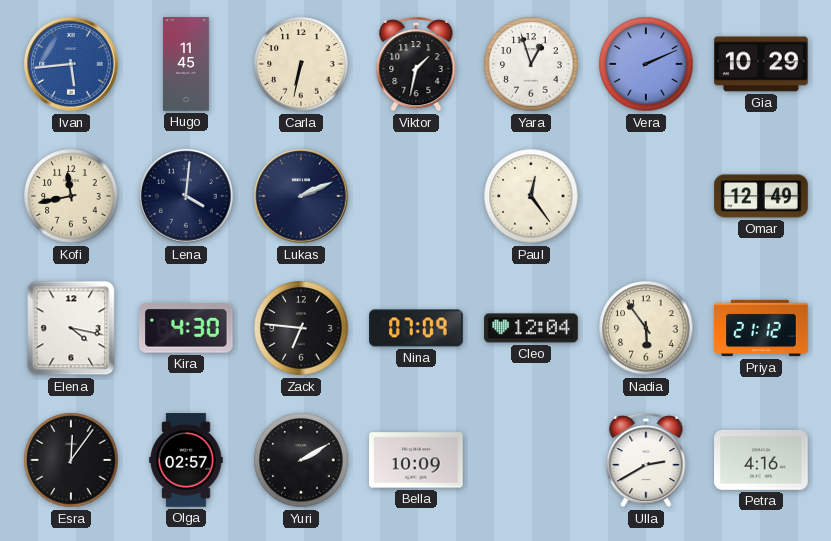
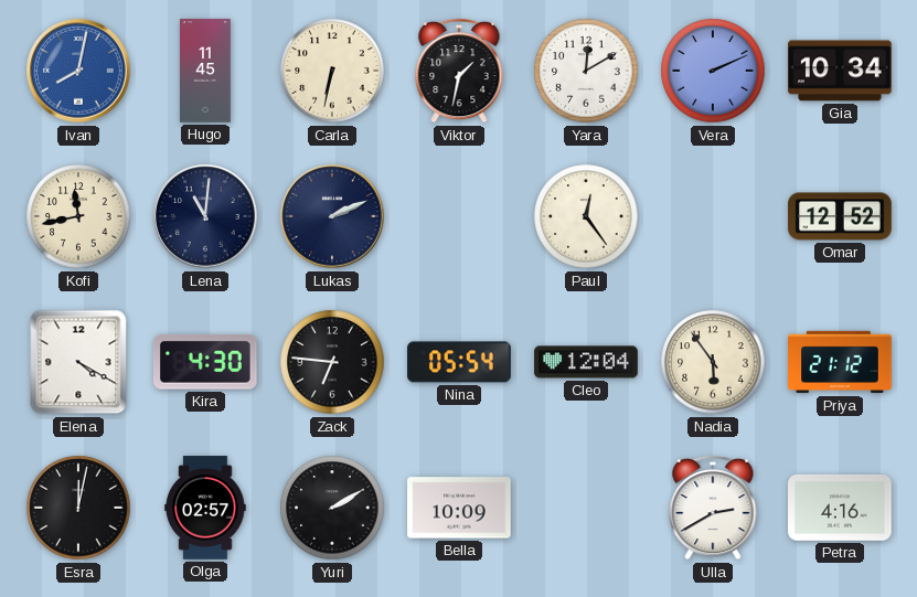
Ivan: 5:44 -> 8:02
Yara: 12:57 -> 12:10
Gia: 10:29 -> 10:34
Lena: 4:01 -> 11:01
Omar: 12:49 -> 12:52
Elena: 4:17 -> 4:20
Nina: 07:09 -> 05:54
Esra: 12:06 -> 12:02
